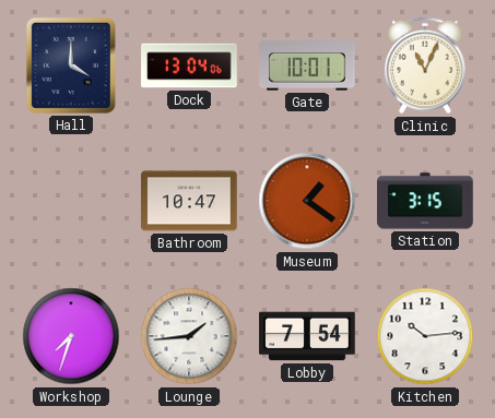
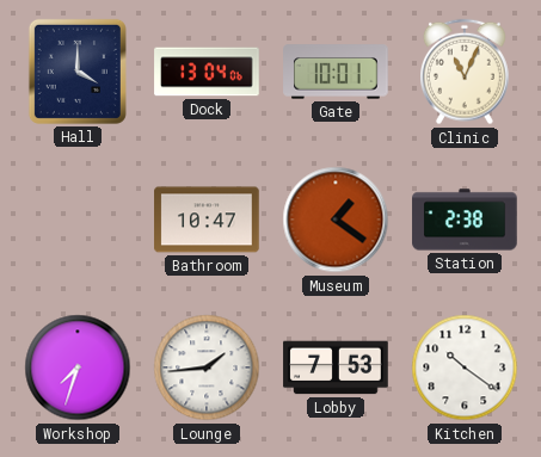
Station: 3:15 -> 2:38
Lobby: 7:54 -> 7:53
Kitchen: 10:14 -> 10:21
